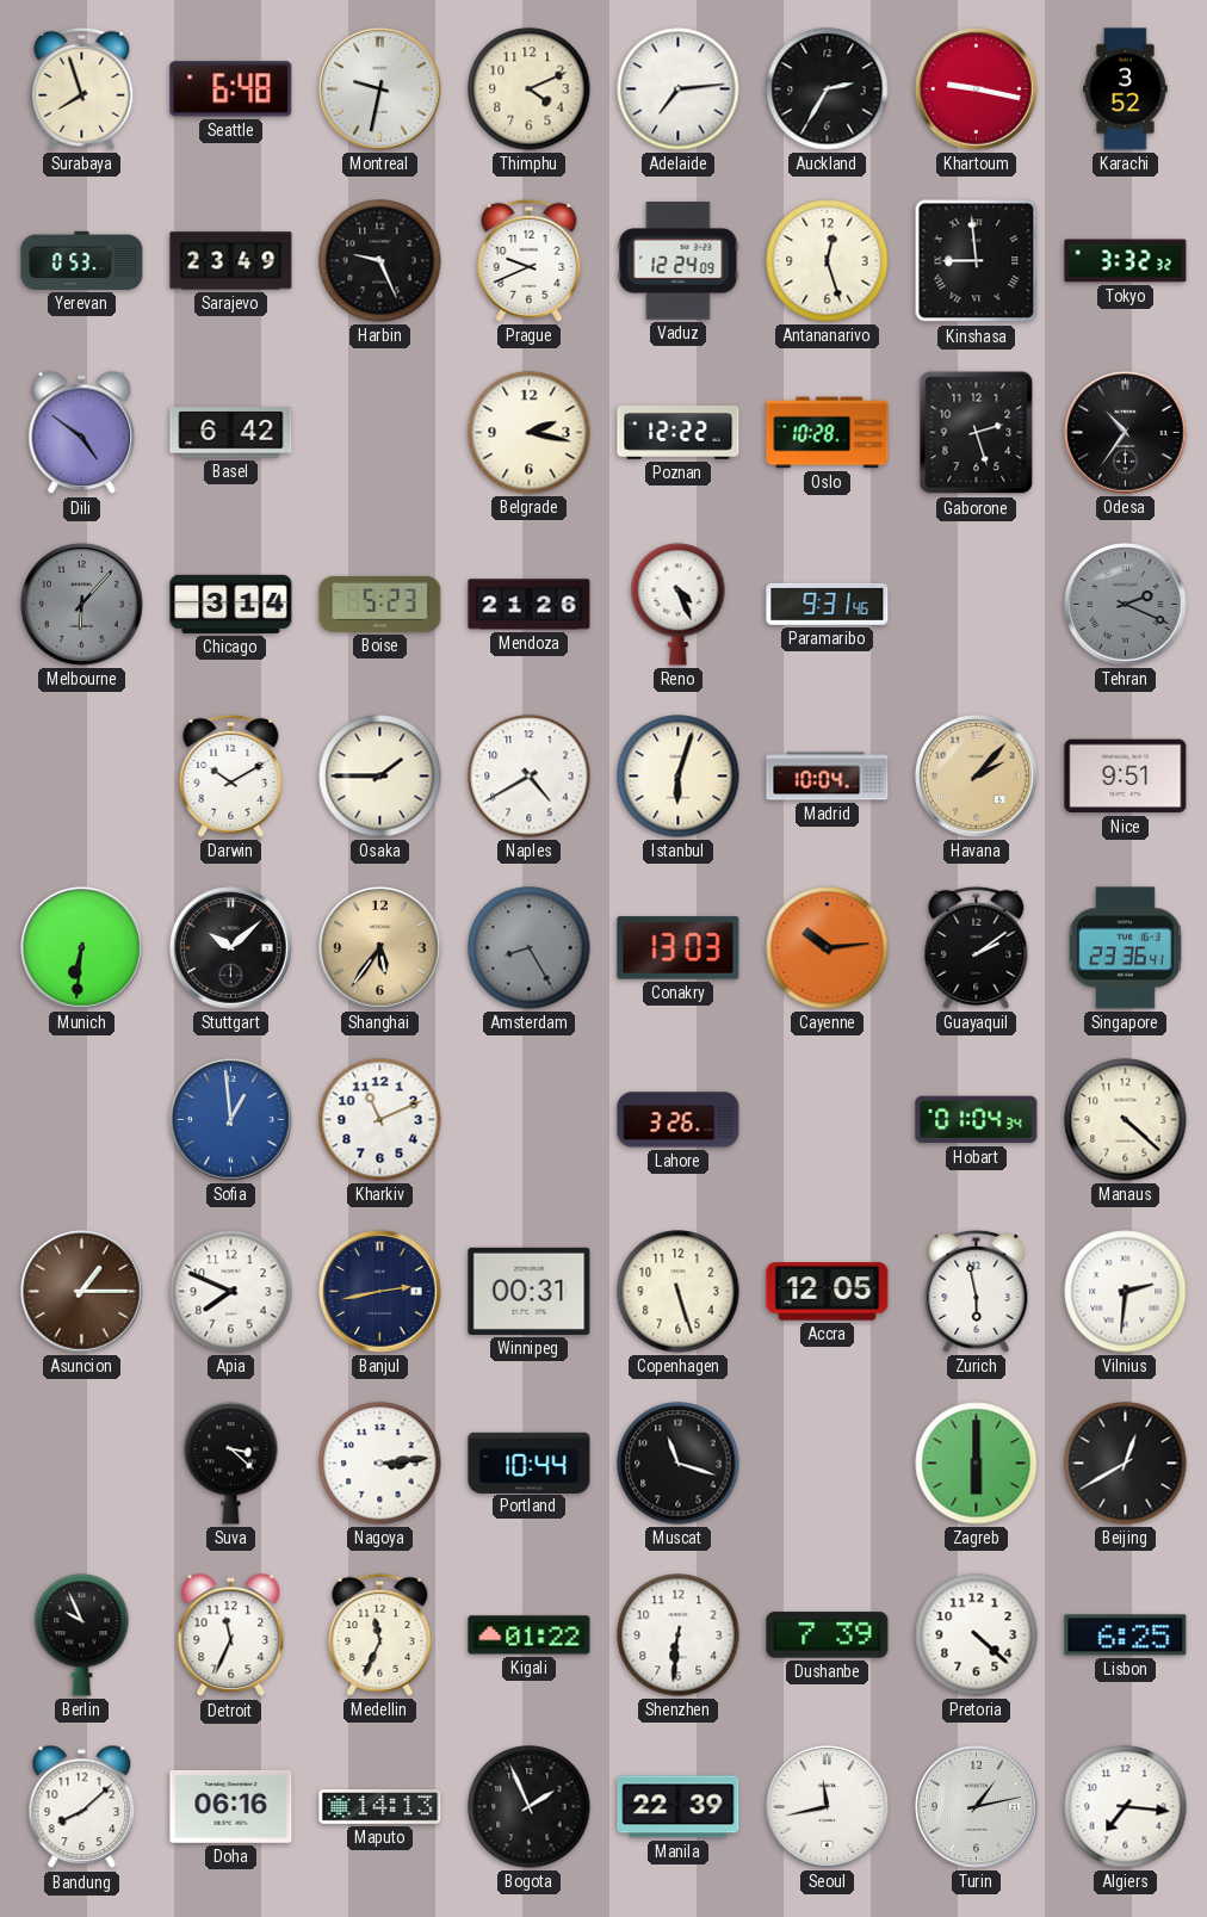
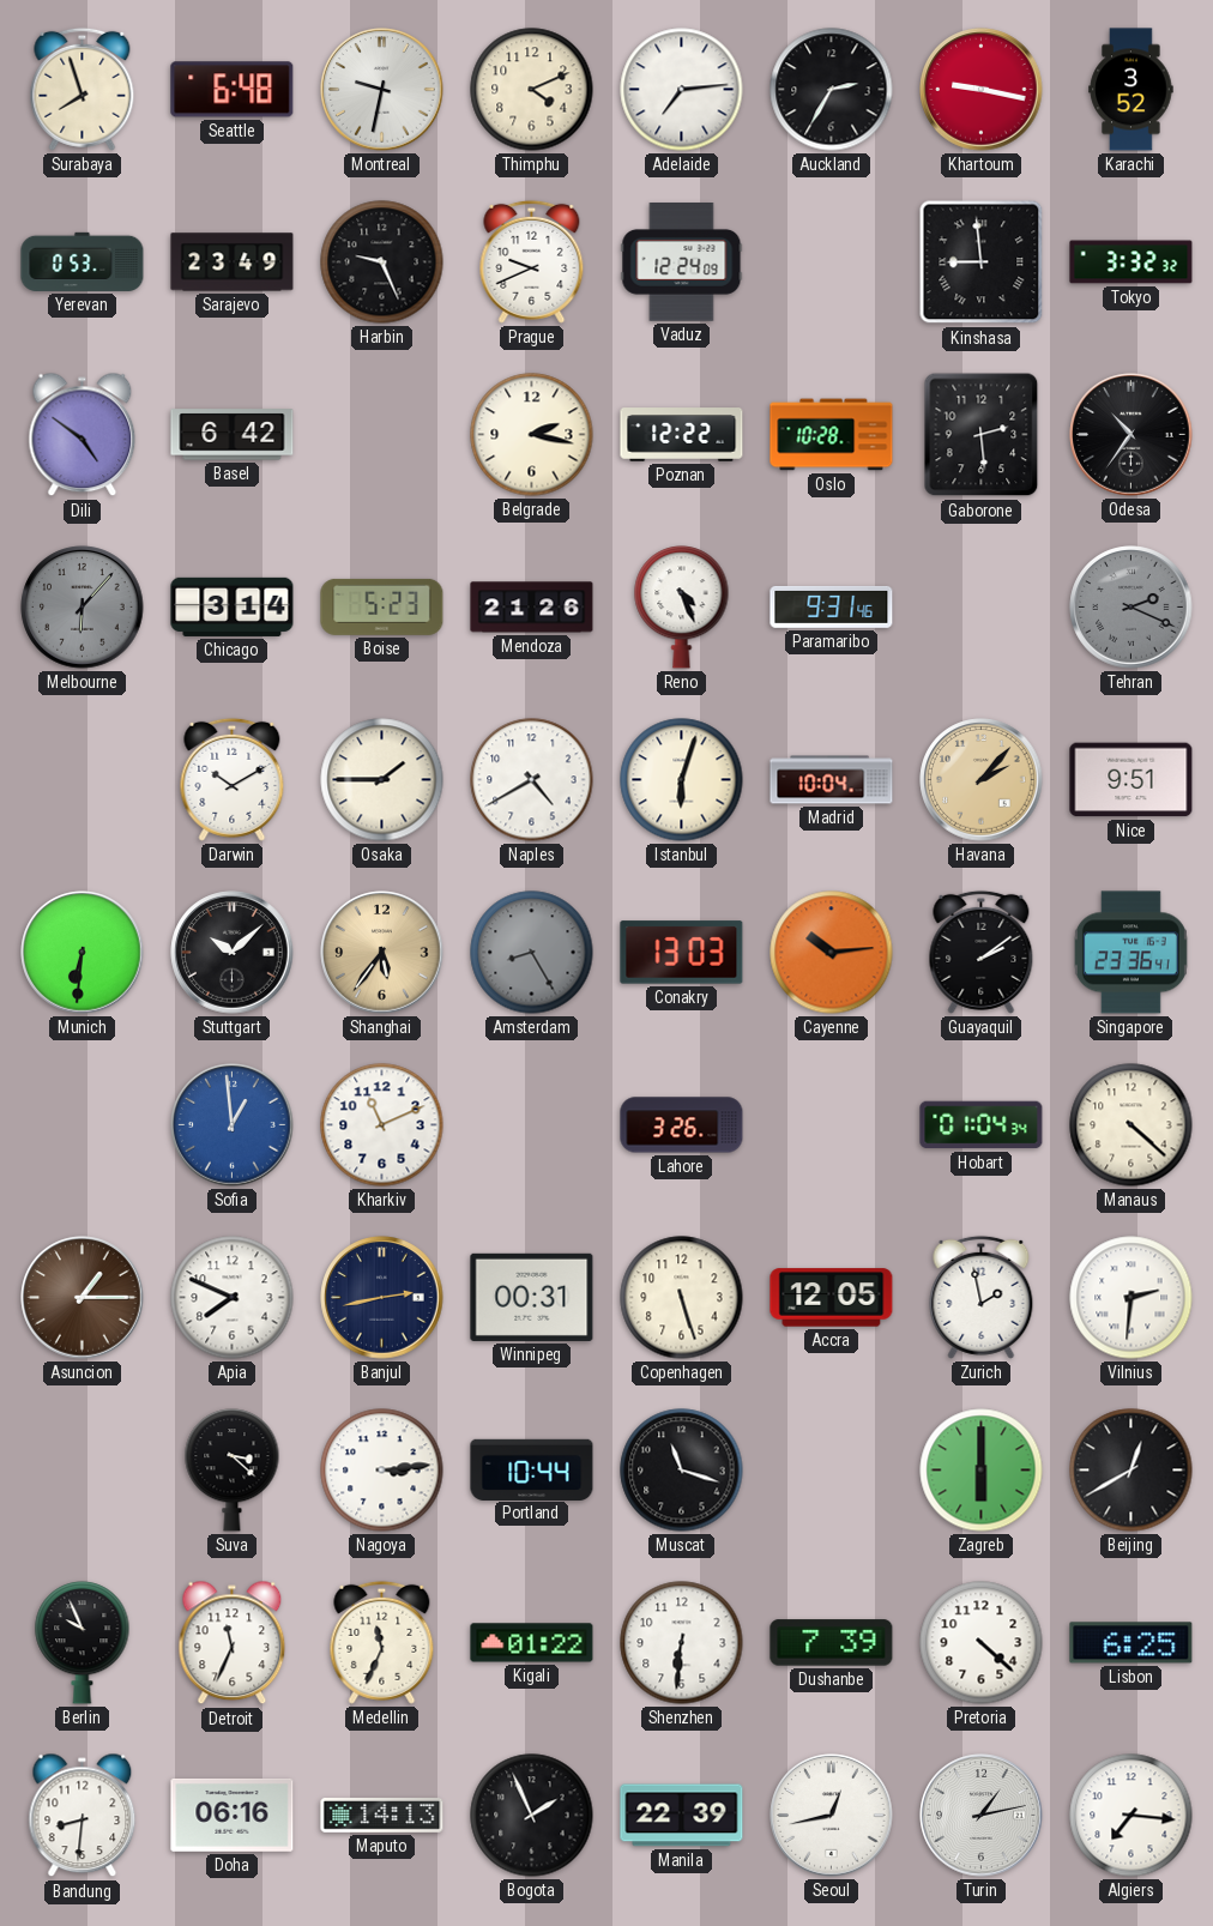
Antananarivo: 12:27 -> none
Gaborone: 2:27 -> 2:29
Zurich: 5:58 -> 1:58
Bandung: 8:08 -> 8:31
Seoul: 11:43 -> 12:43
